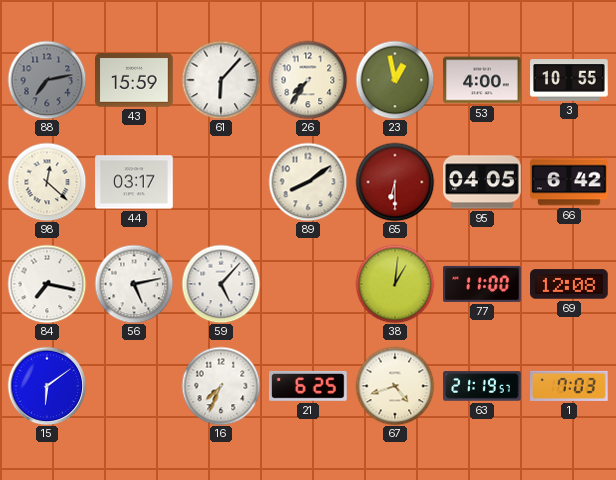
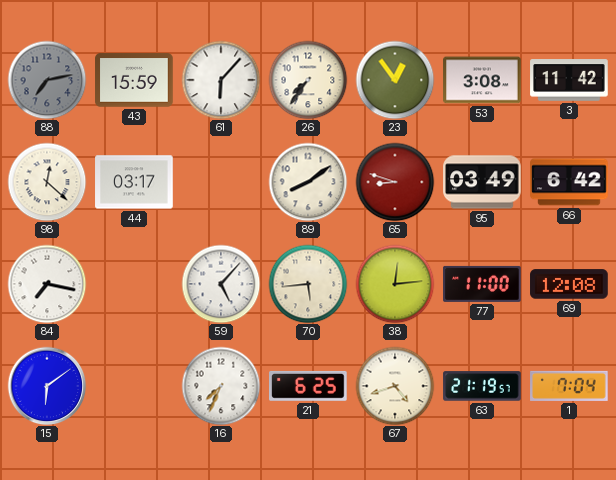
23: 12:58 -> 12:54
53: 4:00 -> 3:08
3: 10:55 -> 11:42
65: 6:30 -> 8:48
95: 04:05 -> 03:49
56: 5:13 -> none
70: none -> 5:44
38: 1:01 -> 12:14
1: 7:03 -> 7:04
